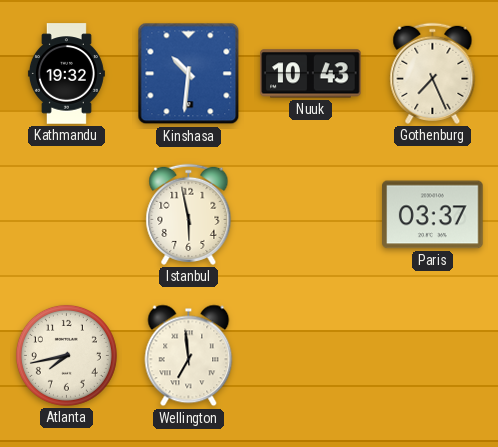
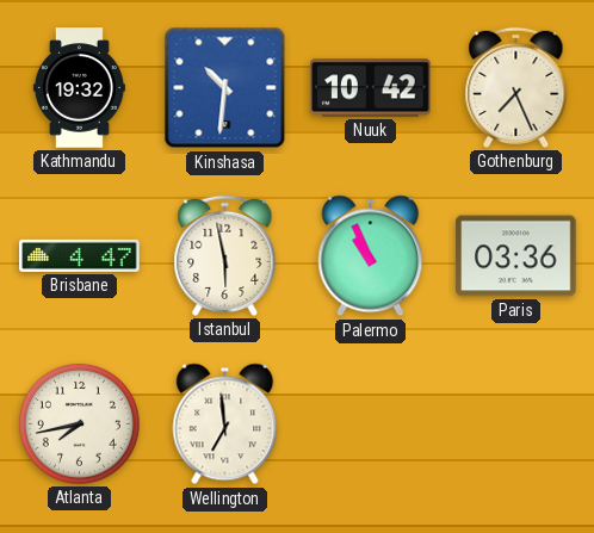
Nuuk: 10:43 -> 10:42
Brisbane: none -> 4:47
Palermo: none -> 10:56
Paris: 03:37 -> 03:36
